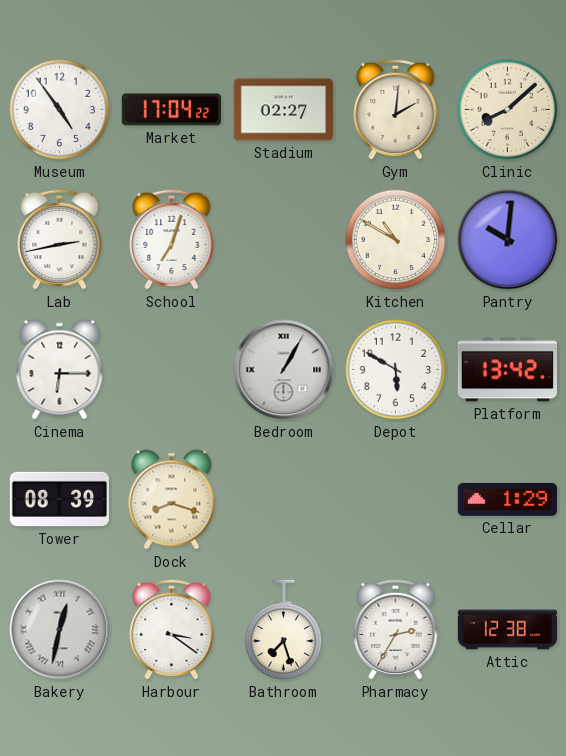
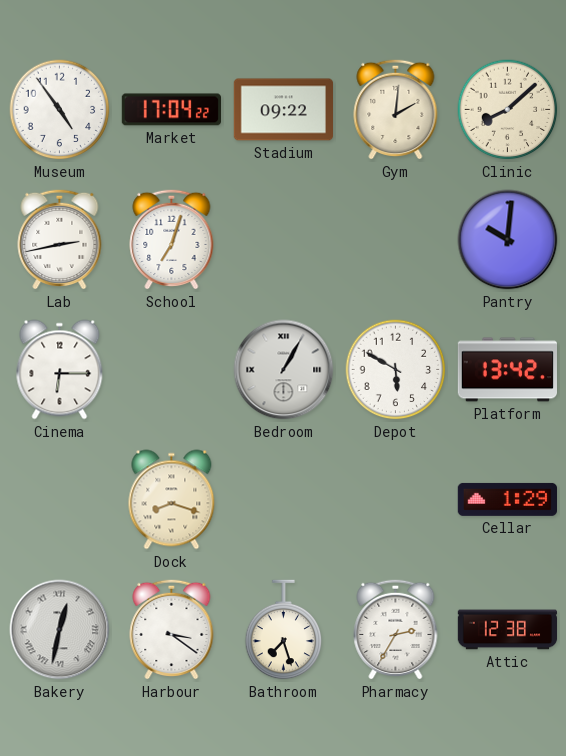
Stadium: 02:27 -> 09:22
Kitchen: 10:50 -> none
Tower: 08:39 -> none
